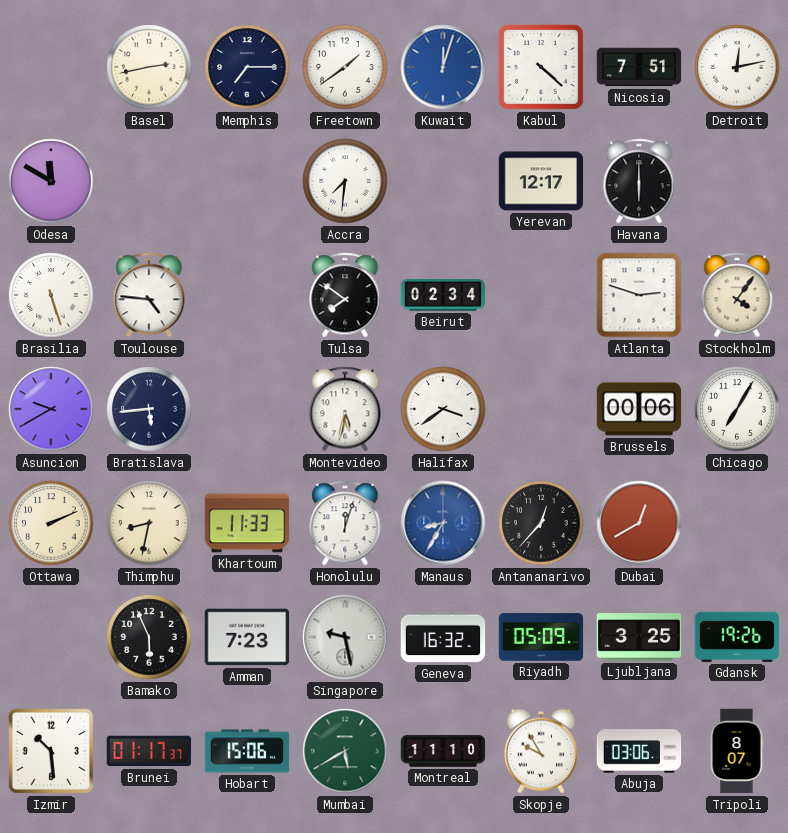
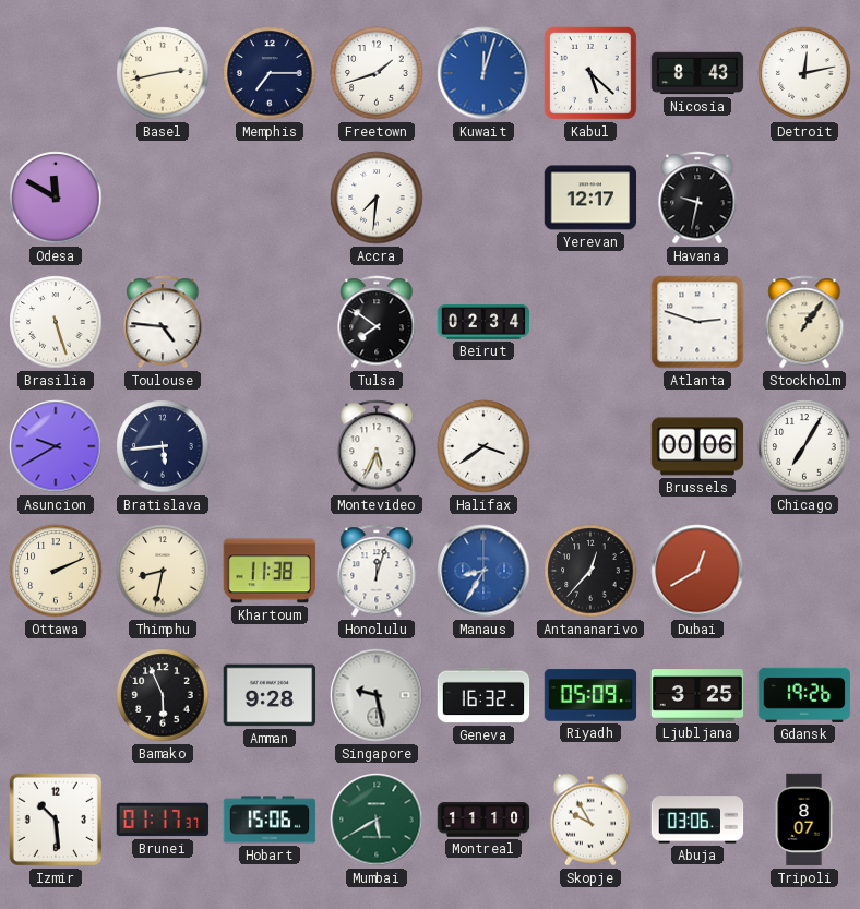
Freetown: 1:39 -> 1:42
Kabul: 4:22 -> 5:22
Nicosia: 7:51 -> 8:43
Havana: 6:00 -> 9:32
Stockholm: 4:06 -> 1:06
Montevideo: 5:32 -> 5:34
Khartoum: 11:33 -> 11:38
Amman: 7:23 -> 9:28
